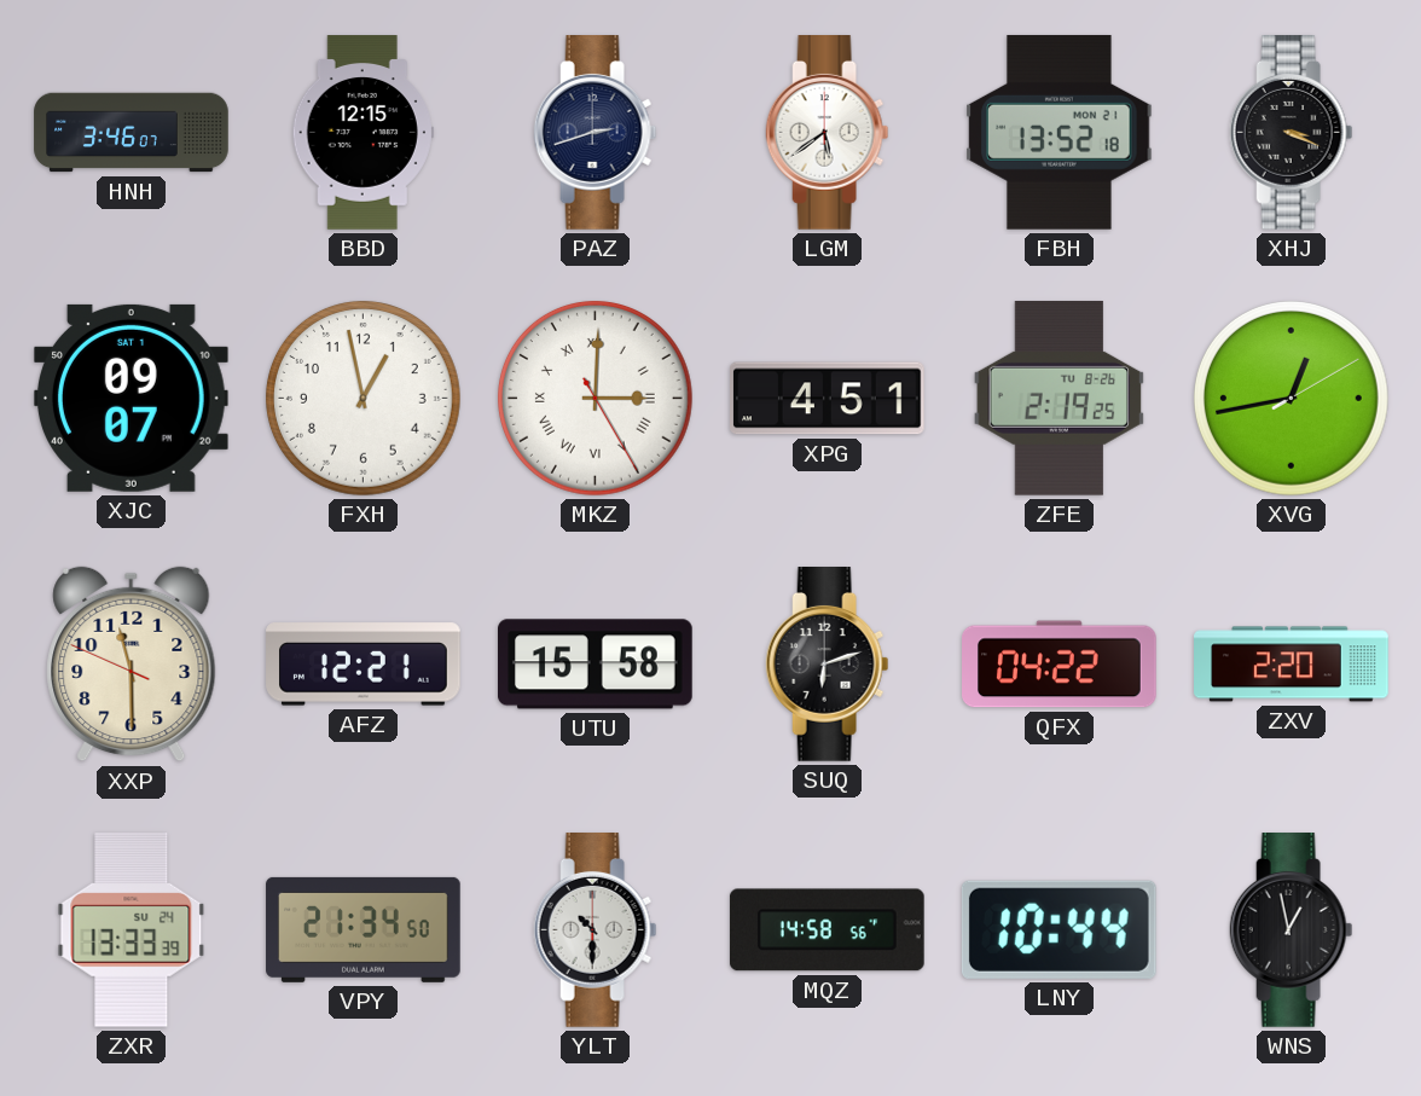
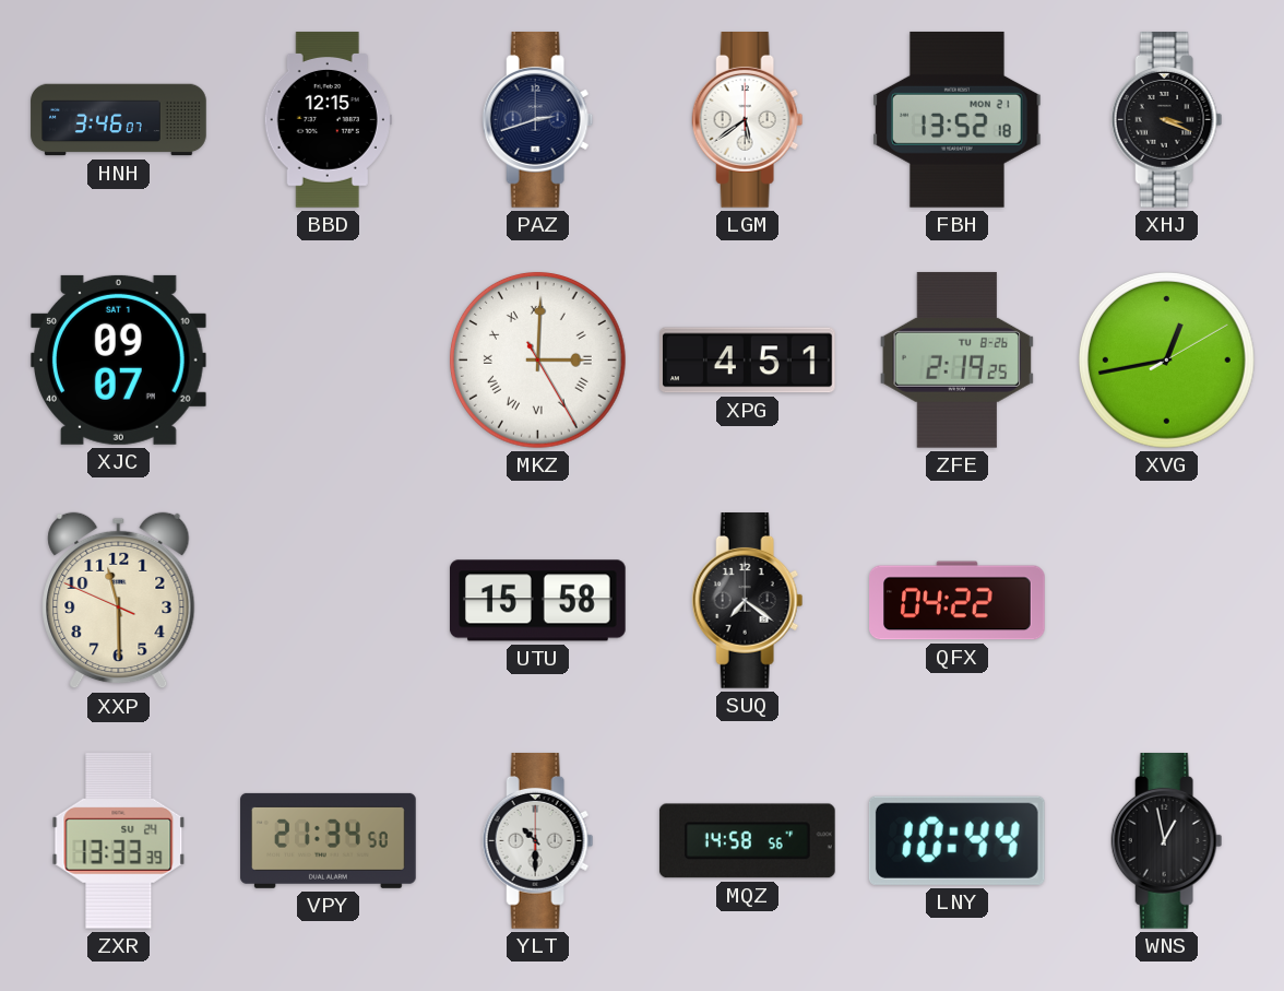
FXH: 12:58 -> none
AFZ: 12:21 -> none
SUQ: 6:12 -> 7:21
ZXV: 2:20 -> none
